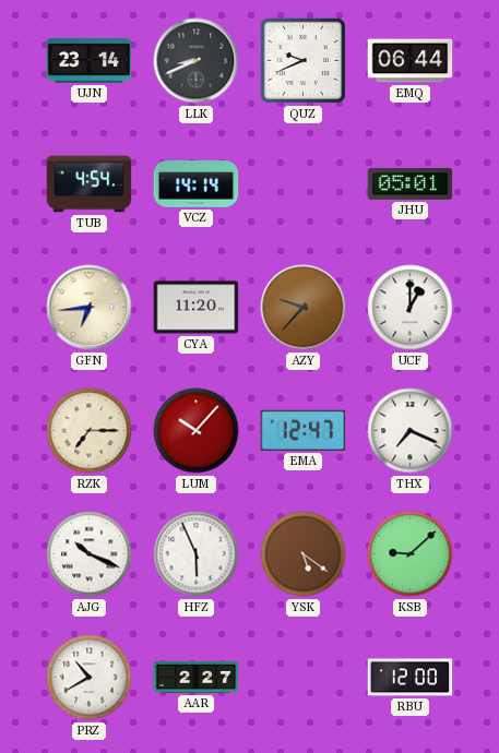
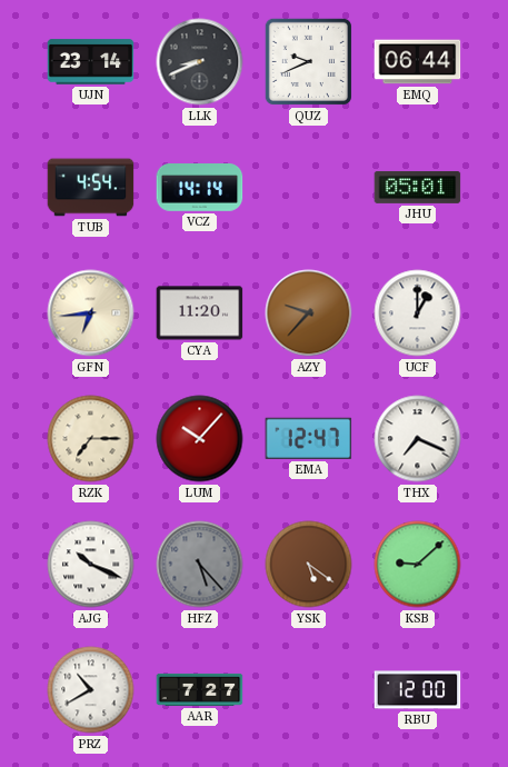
HFZ: 5:56 -> 5:23
HFZ dial: white -> grey
AAR: 2:27 -> 7:27
